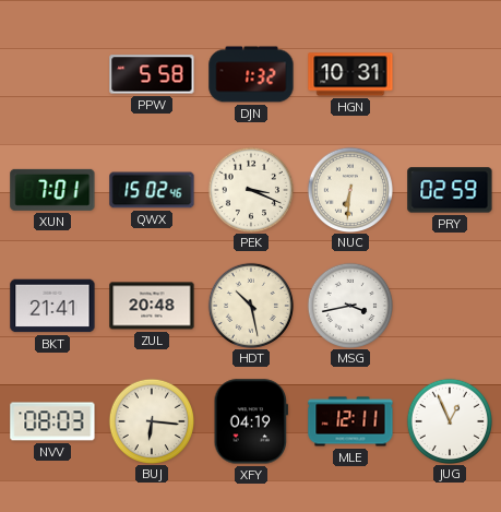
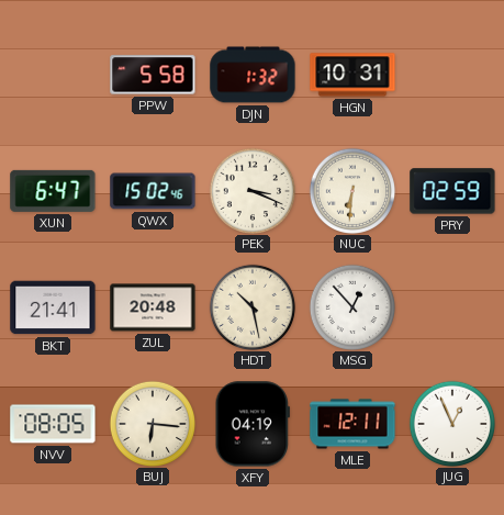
XUN: 7:01 -> 6:47
MSG: 3:43 -> 12:53
NVV: 08:03 -> 08:05
